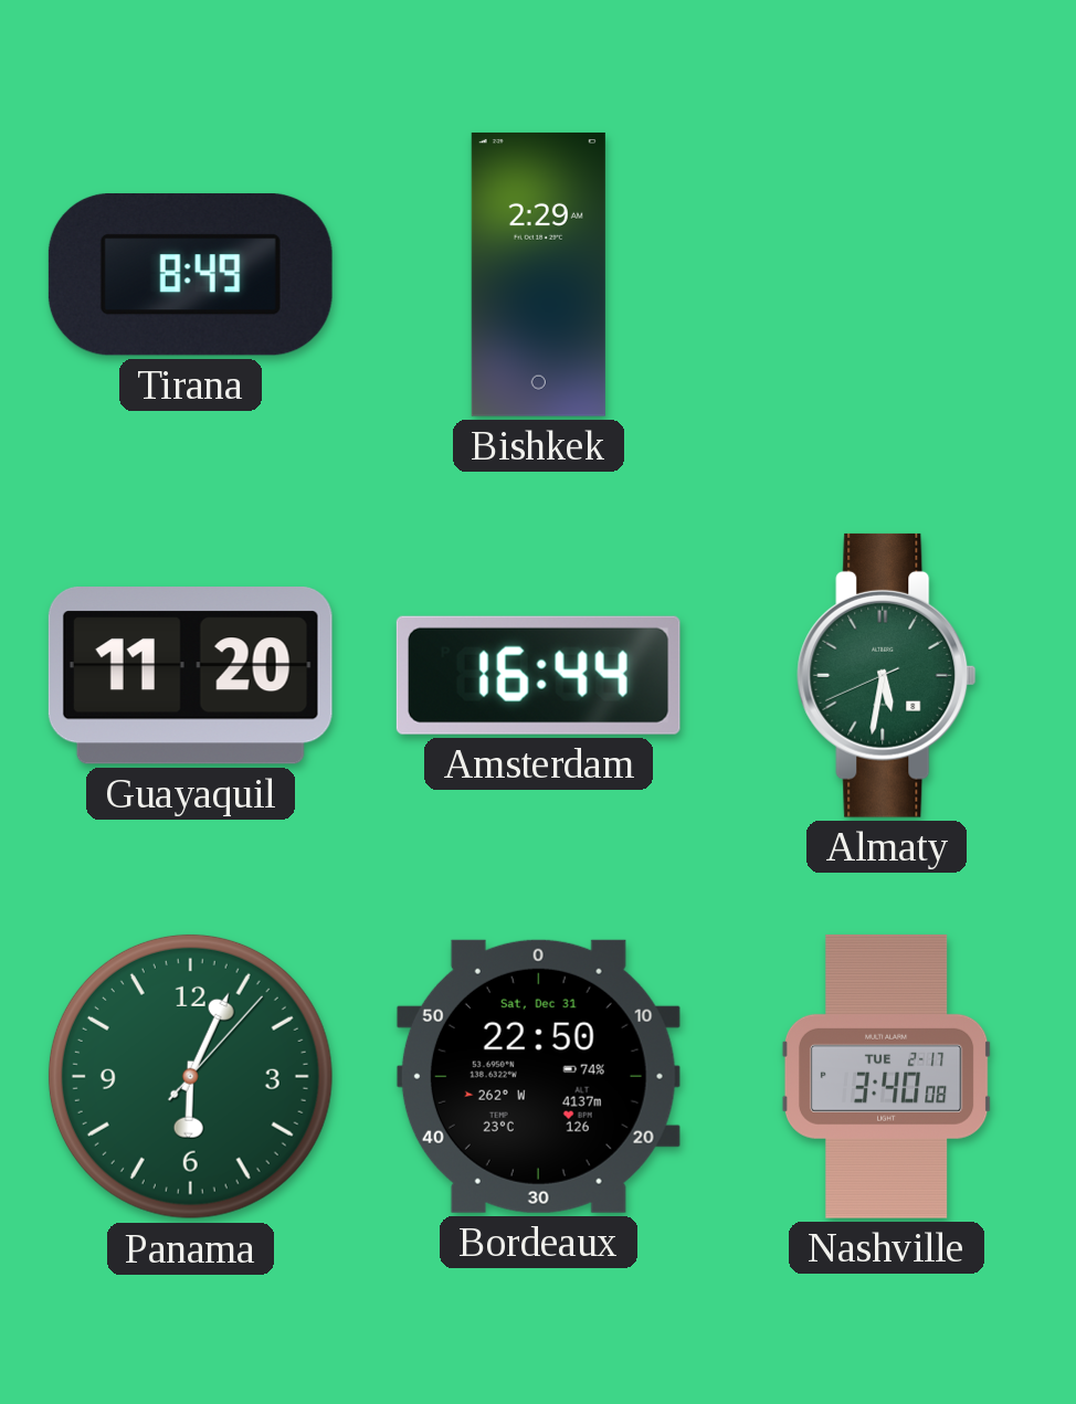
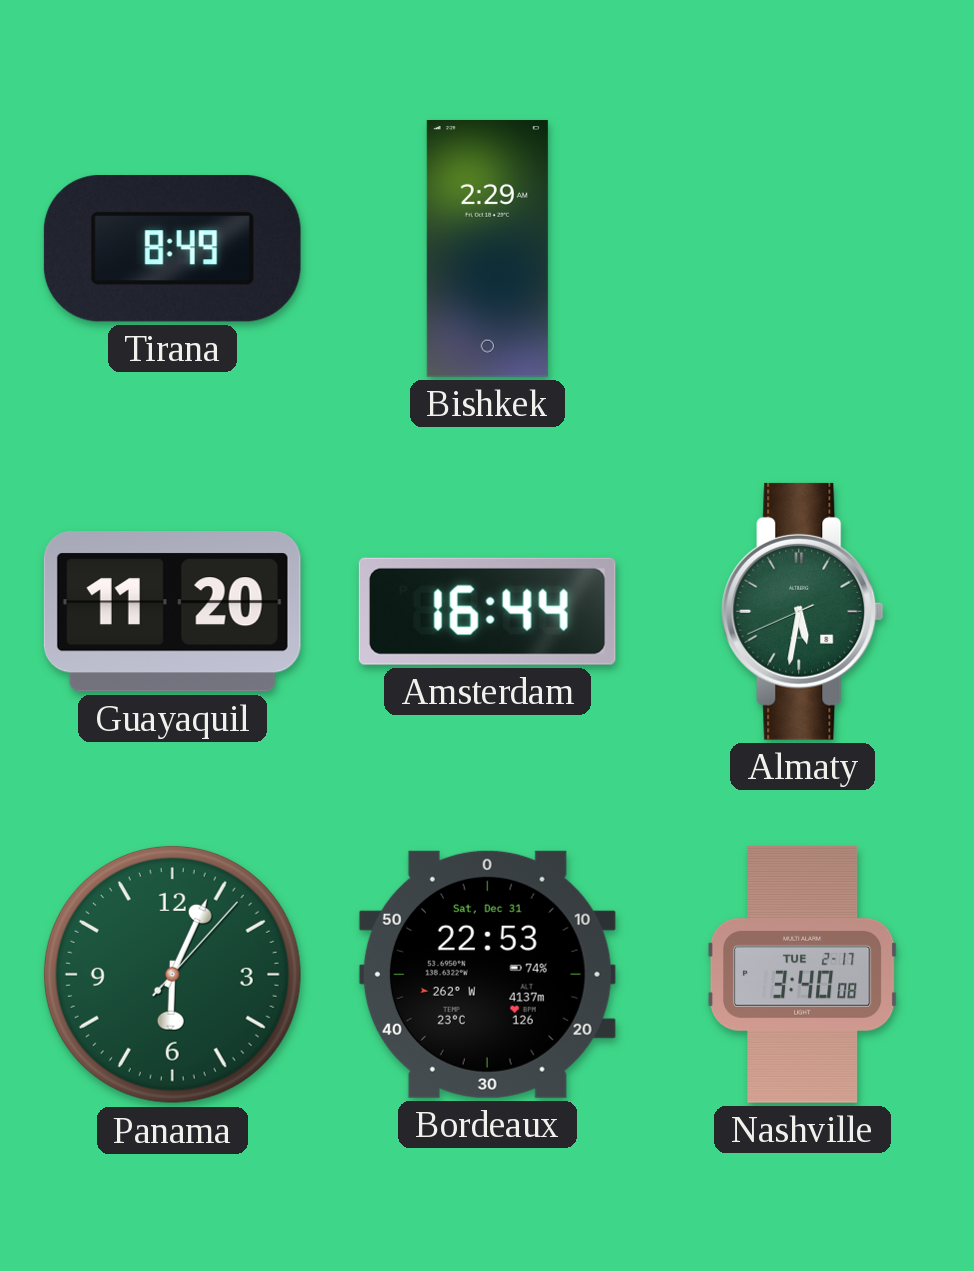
Bordeaux: 22:50 -> 22:53
